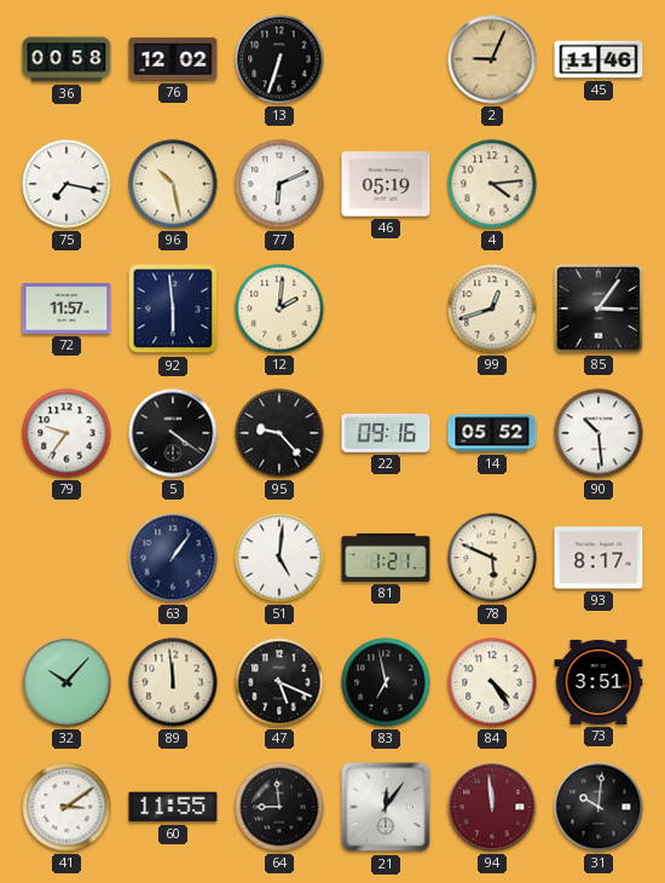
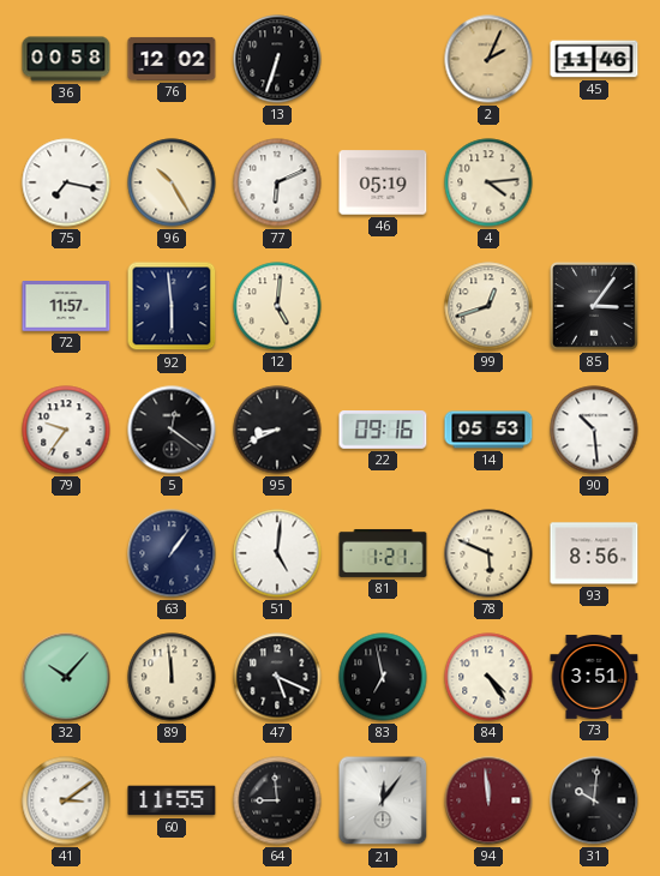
2: 9:04 -> 2:04
96: 10:28 -> 10:25
12: 2:01 -> 5:01
5: 4:21 -> 12:21
95: 9:23 -> 8:41
14: 05:52 -> 05:53
93: 8:17 -> 8:56
